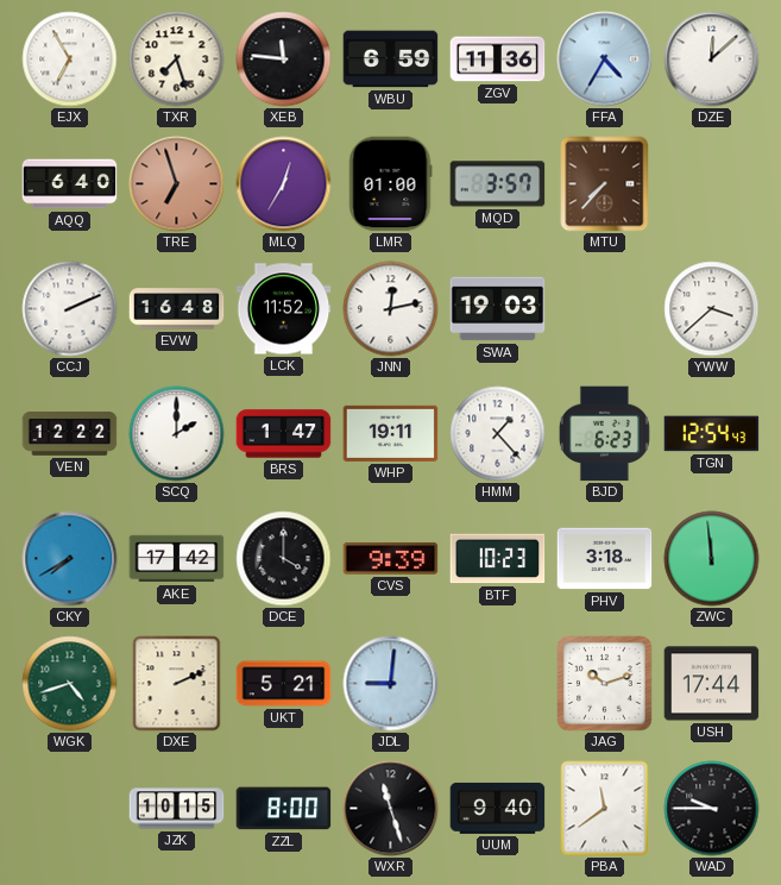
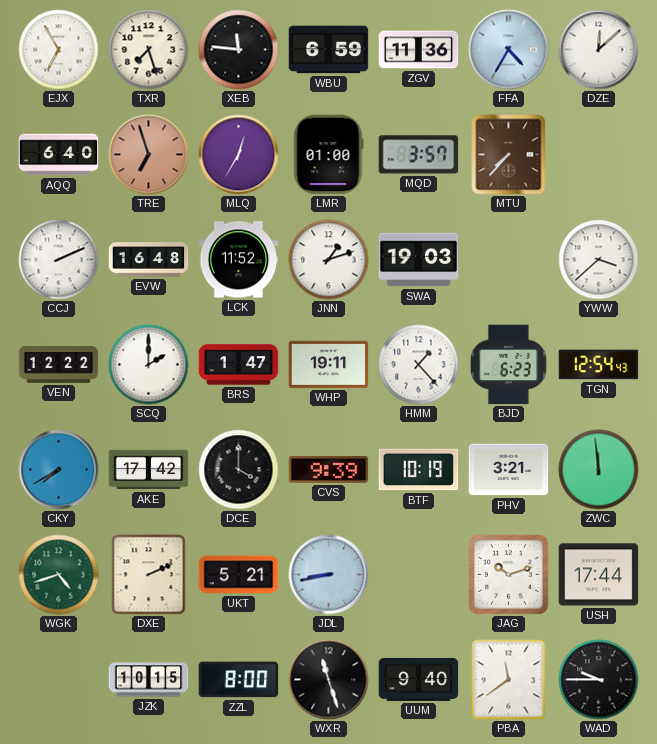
JNN: 12:13 -> 1:12
BTF: 10:23 -> 10:19
PHV: 3:18 -> 3:21
JDL: 9:01 -> 8:43
